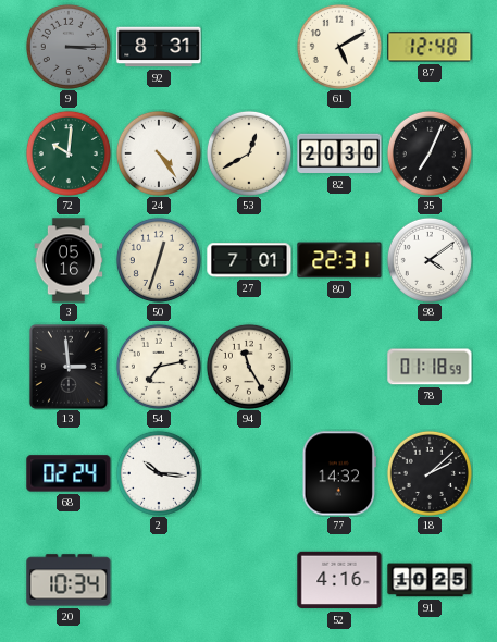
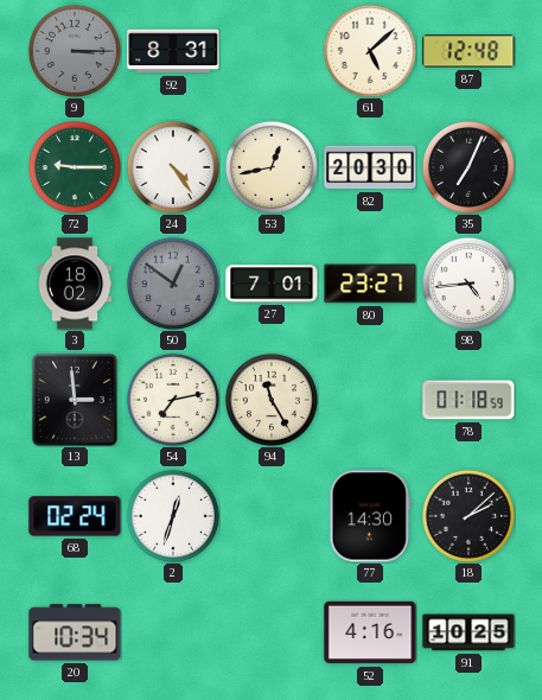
61: 5:10 -> 5:08
72: 10:01 -> 9:15
53: 12:40 -> 12:43
3: 05:16 -> 18:02
50: 12:33 -> 12:51
50 dial: cream -> grey
80: 22:31 -> 23:27
98: 4:09 -> 4:44
2: 10:16 -> 12:33
77: 14:32 -> 14:30
